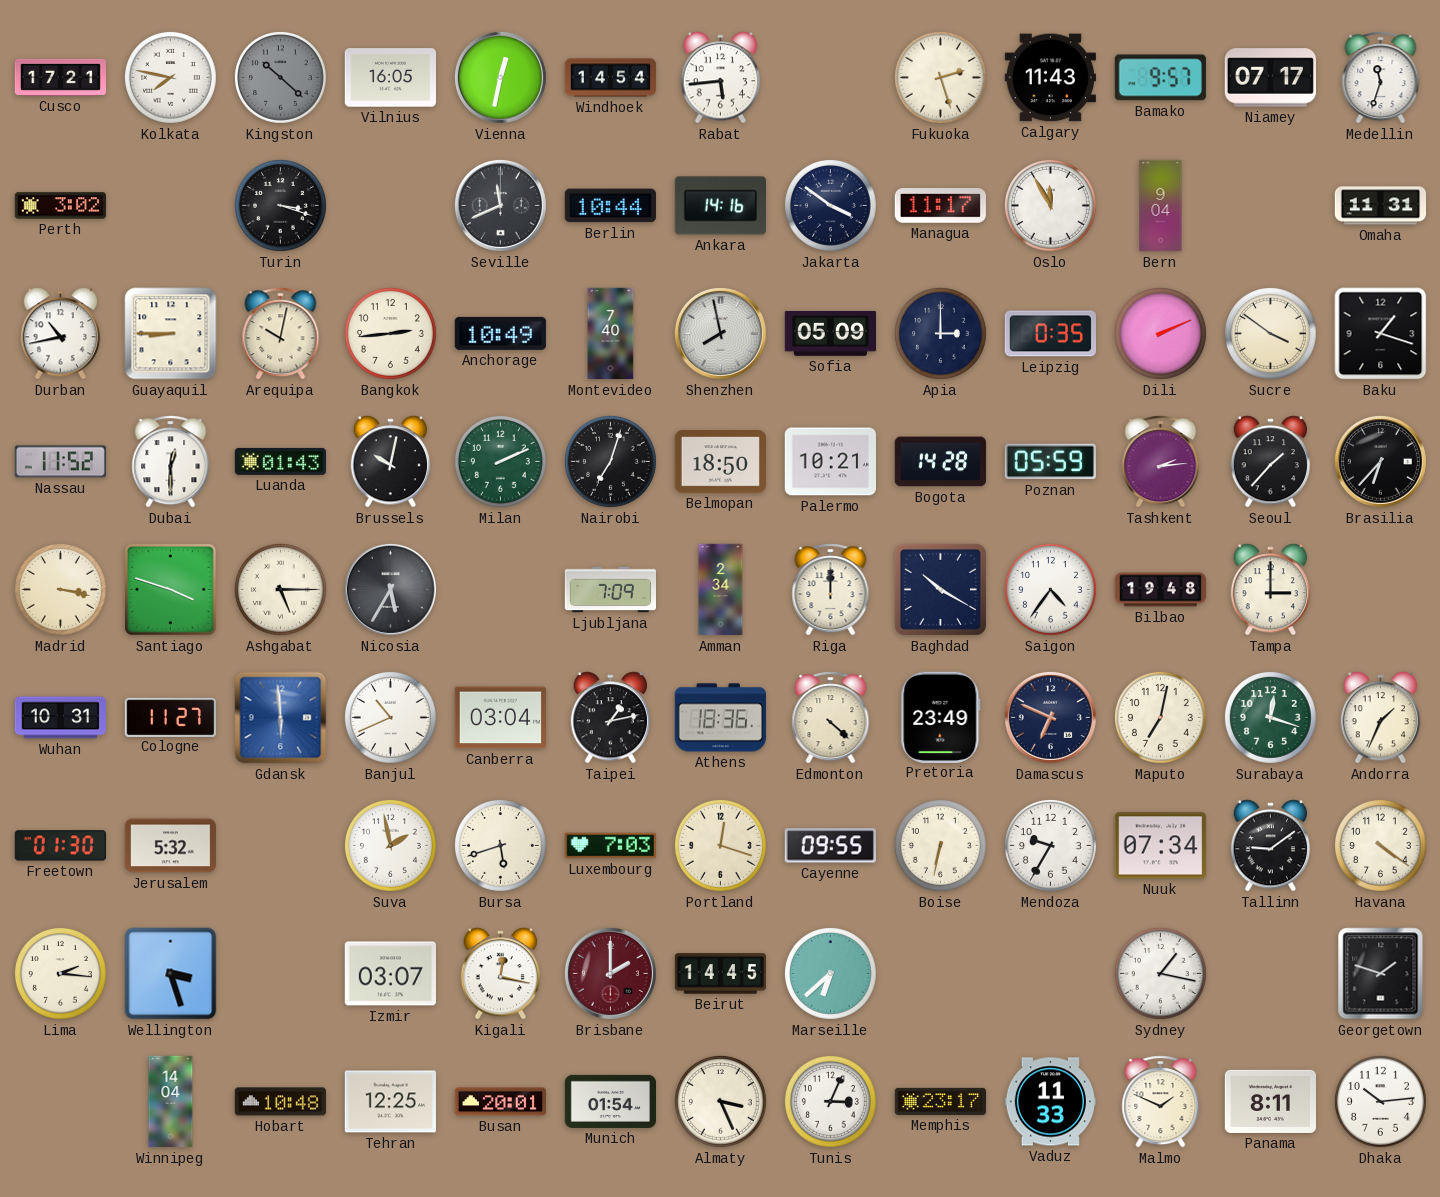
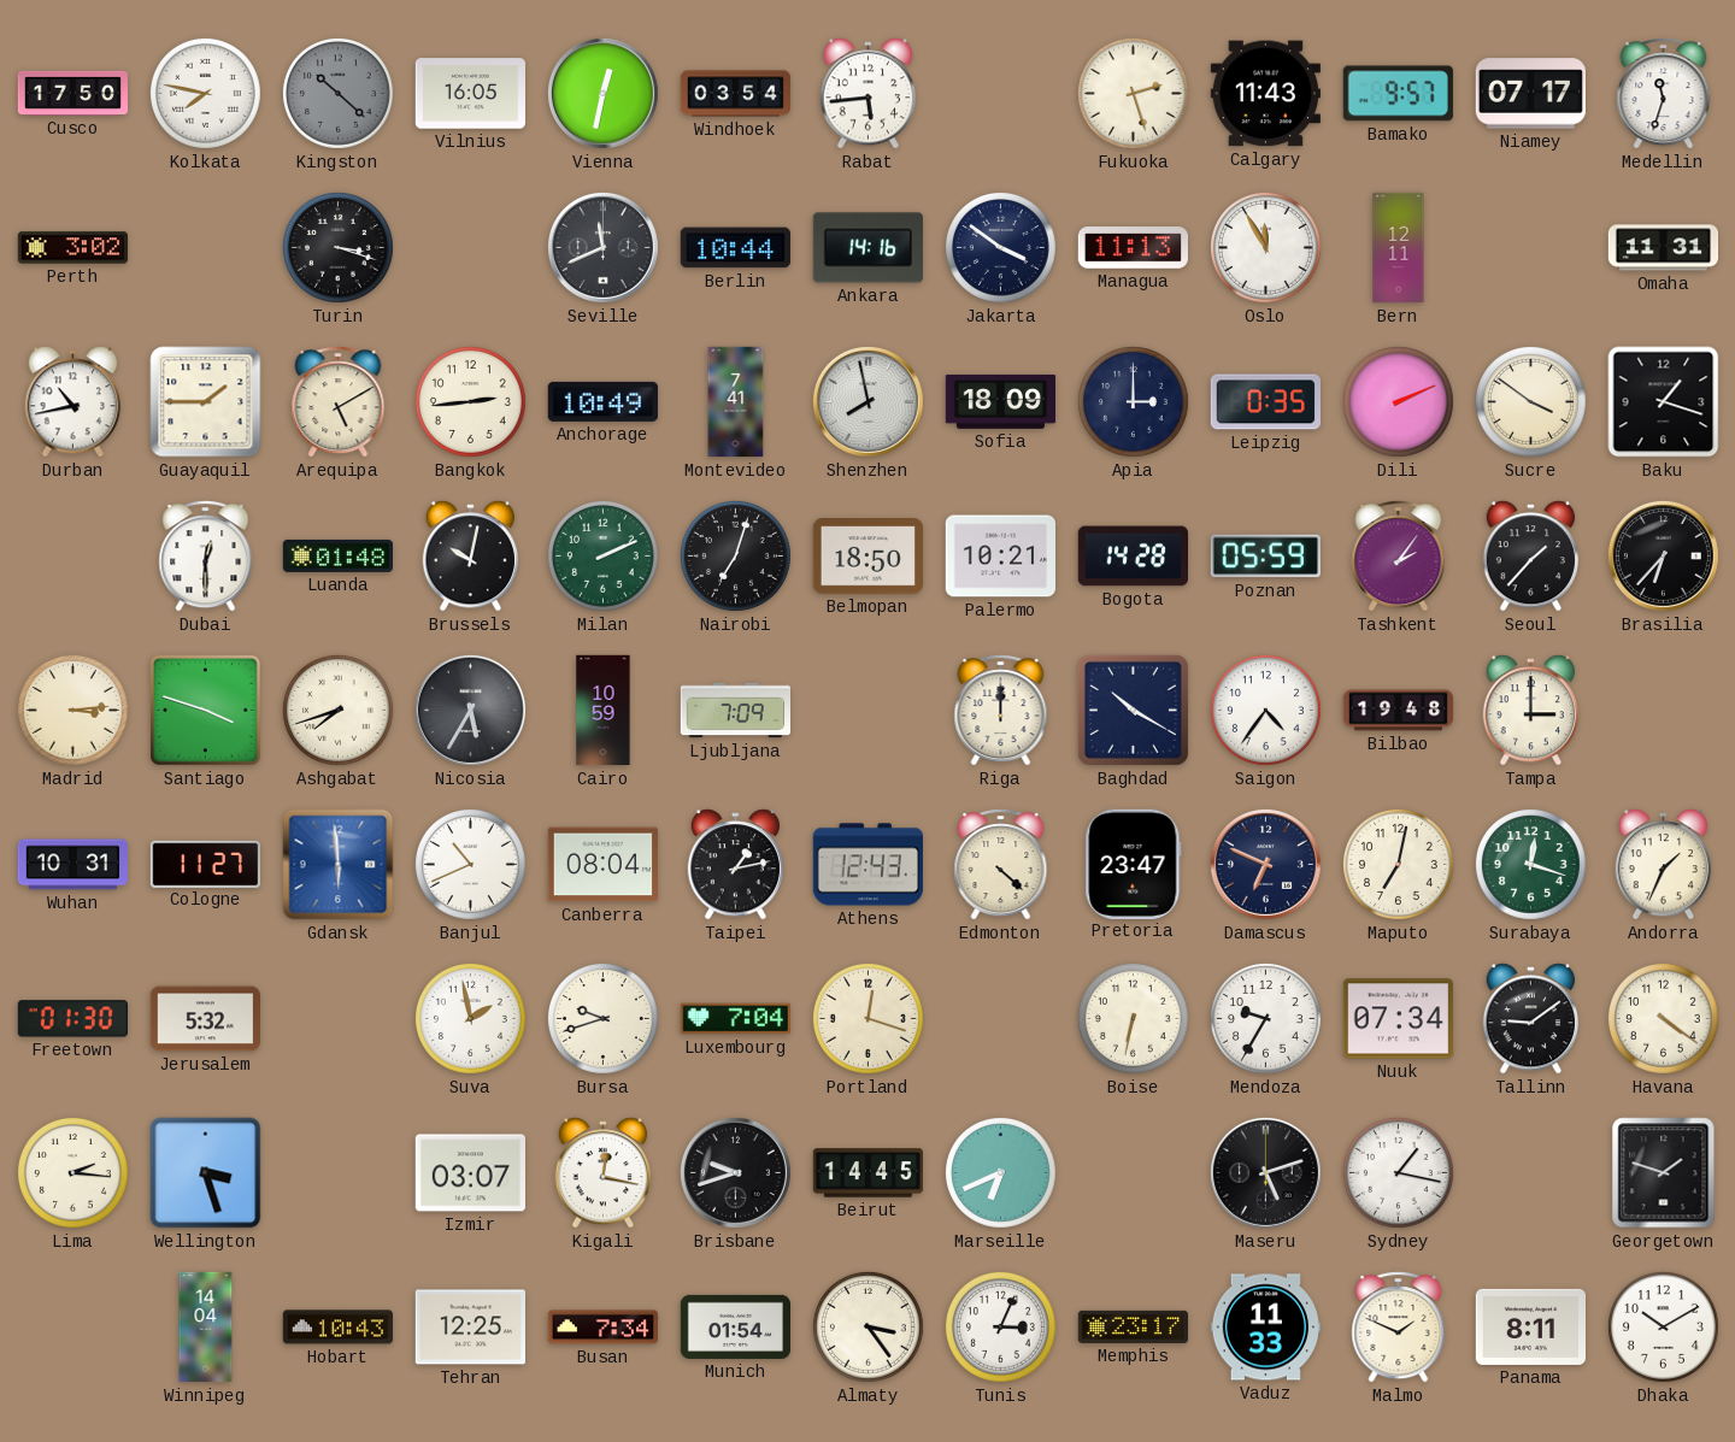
Cusco: 17:21 -> 17:50
Windhoek: 14:54 -> 03:54
Managua: 11:17 -> 11:13
Bern: 9:04 -> 12:11
Guayaquil: 8:45 -> 1:45
Arequipa: 10:02 -> 5:10
Montevideo: 7:40 -> 7:41
Sofia: 05:09 -> 18:09
Nassau: 11:52 -> none
Luanda: 01:43 -> 01:48
Tashkent: 2:14 -> 2:06
Madrid: 3:17 -> 3:14
Ashgabat: 5:15 -> 7:42
Cairo: none -> 10:59
Amman: 2:34 -> none
Canberra: 03:04 -> 08:04
Athens: 18:36 -> 12:43
Pretoria: 23:49 -> 23:47
Bursa: 5:42 -> 9:42
Luxembourg: 7:03 -> 7:04
Cayenne: 09:55 -> none
Brisbane: 2:00 -> 9:42
Brisbane dial: burgundy -> black
Marseille: 6:38 -> 6:41
Maseru: none -> 5:12
Hobart: 10:48 -> 10:43
Busan: 20:01 -> 7:34
Almaty: 3:26 -> 3:24
Dhaka: 10:14 -> 10:10
